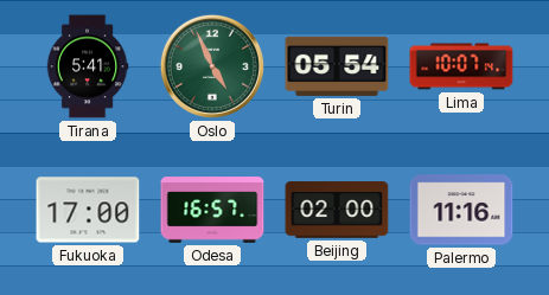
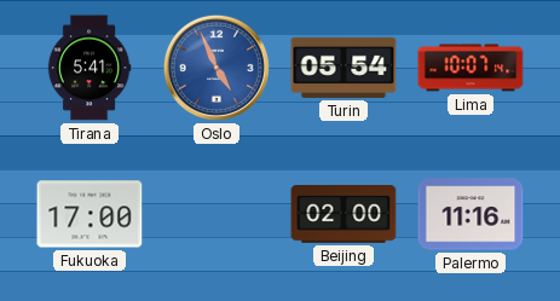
Oslo dial: green -> blue
Odesa: 16:57 -> none
